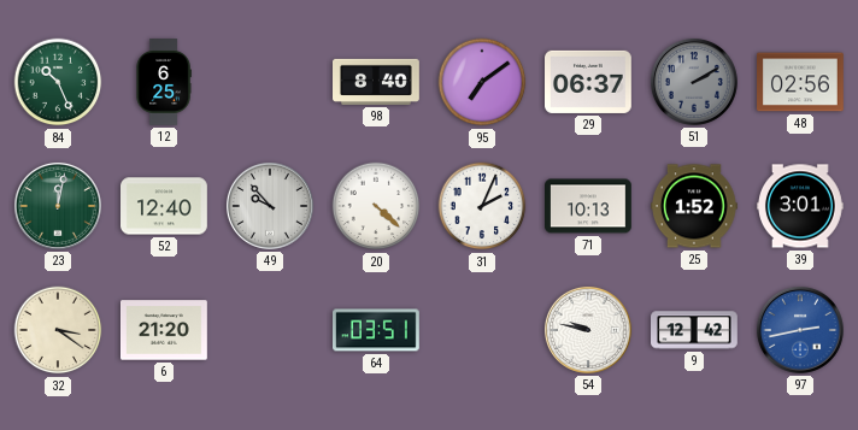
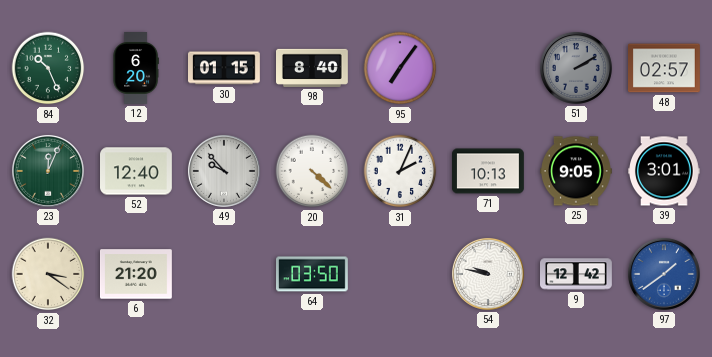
12: 6:25 -> 6:20
30: none -> 01:15
95: 7:09 -> 7:06
29: 06:37 -> none
48: 02:56 -> 02:57
23: 12:02 -> 12:04
25: 1:52 -> 9:05
64: 03:51 -> 03:50
97: 2:43 -> 1:39
